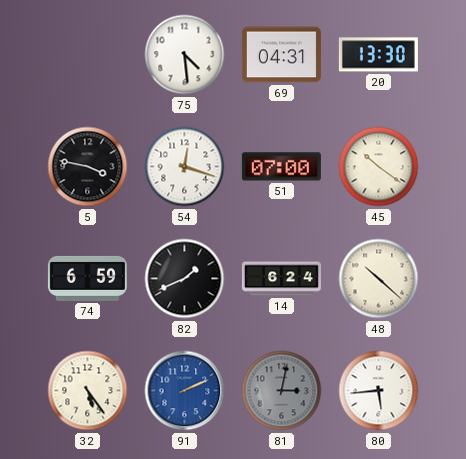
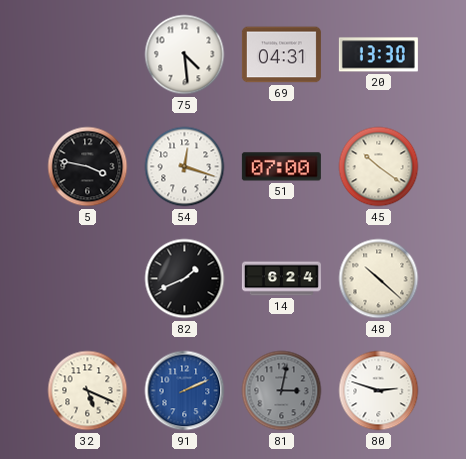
74: 6:59 -> none
32: 5:24 -> 5:19
80: 5:44 -> 2:48
